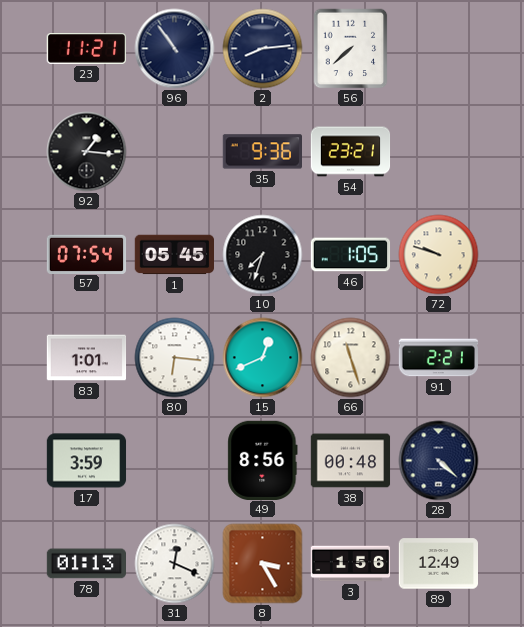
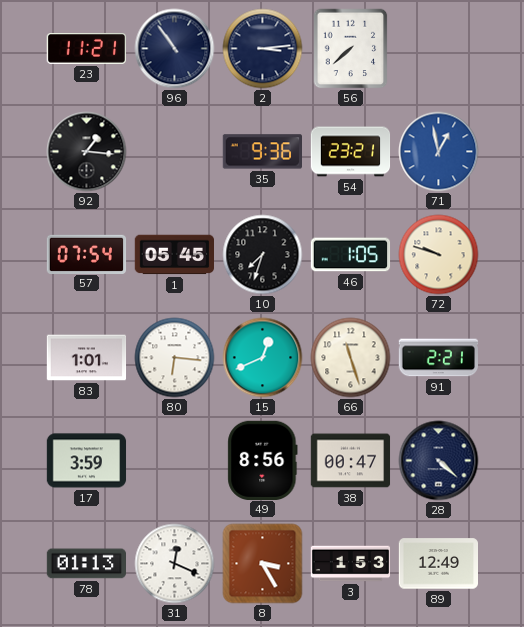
2: 8:14 -> 3:14
71: none -> 12:58
38: 00:48 -> 00:47
3: 1:56 -> 1:53
